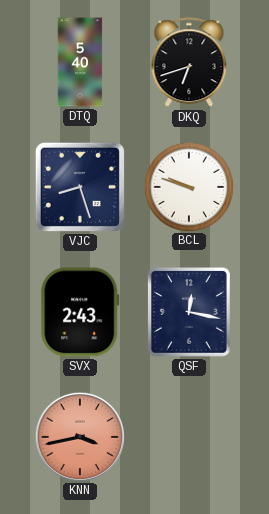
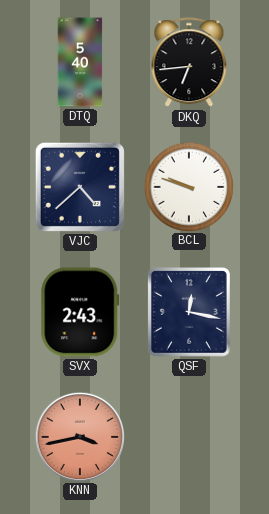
DKQ: 6:42 -> 6:44
VJC: 8:27 -> 4:38
